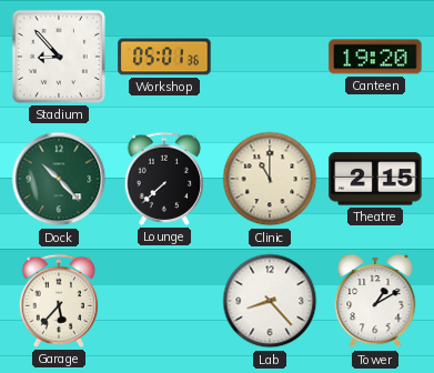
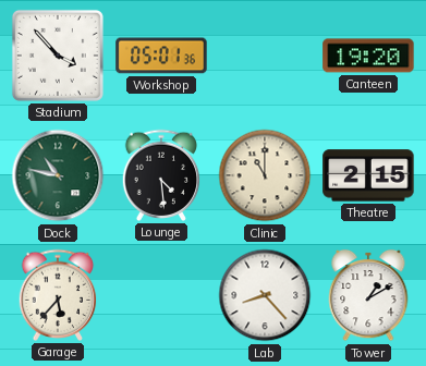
Stadium: 8:53 -> 3:53
Dock: 10:23 -> 10:47
Lounge: 7:38 -> 4:29
